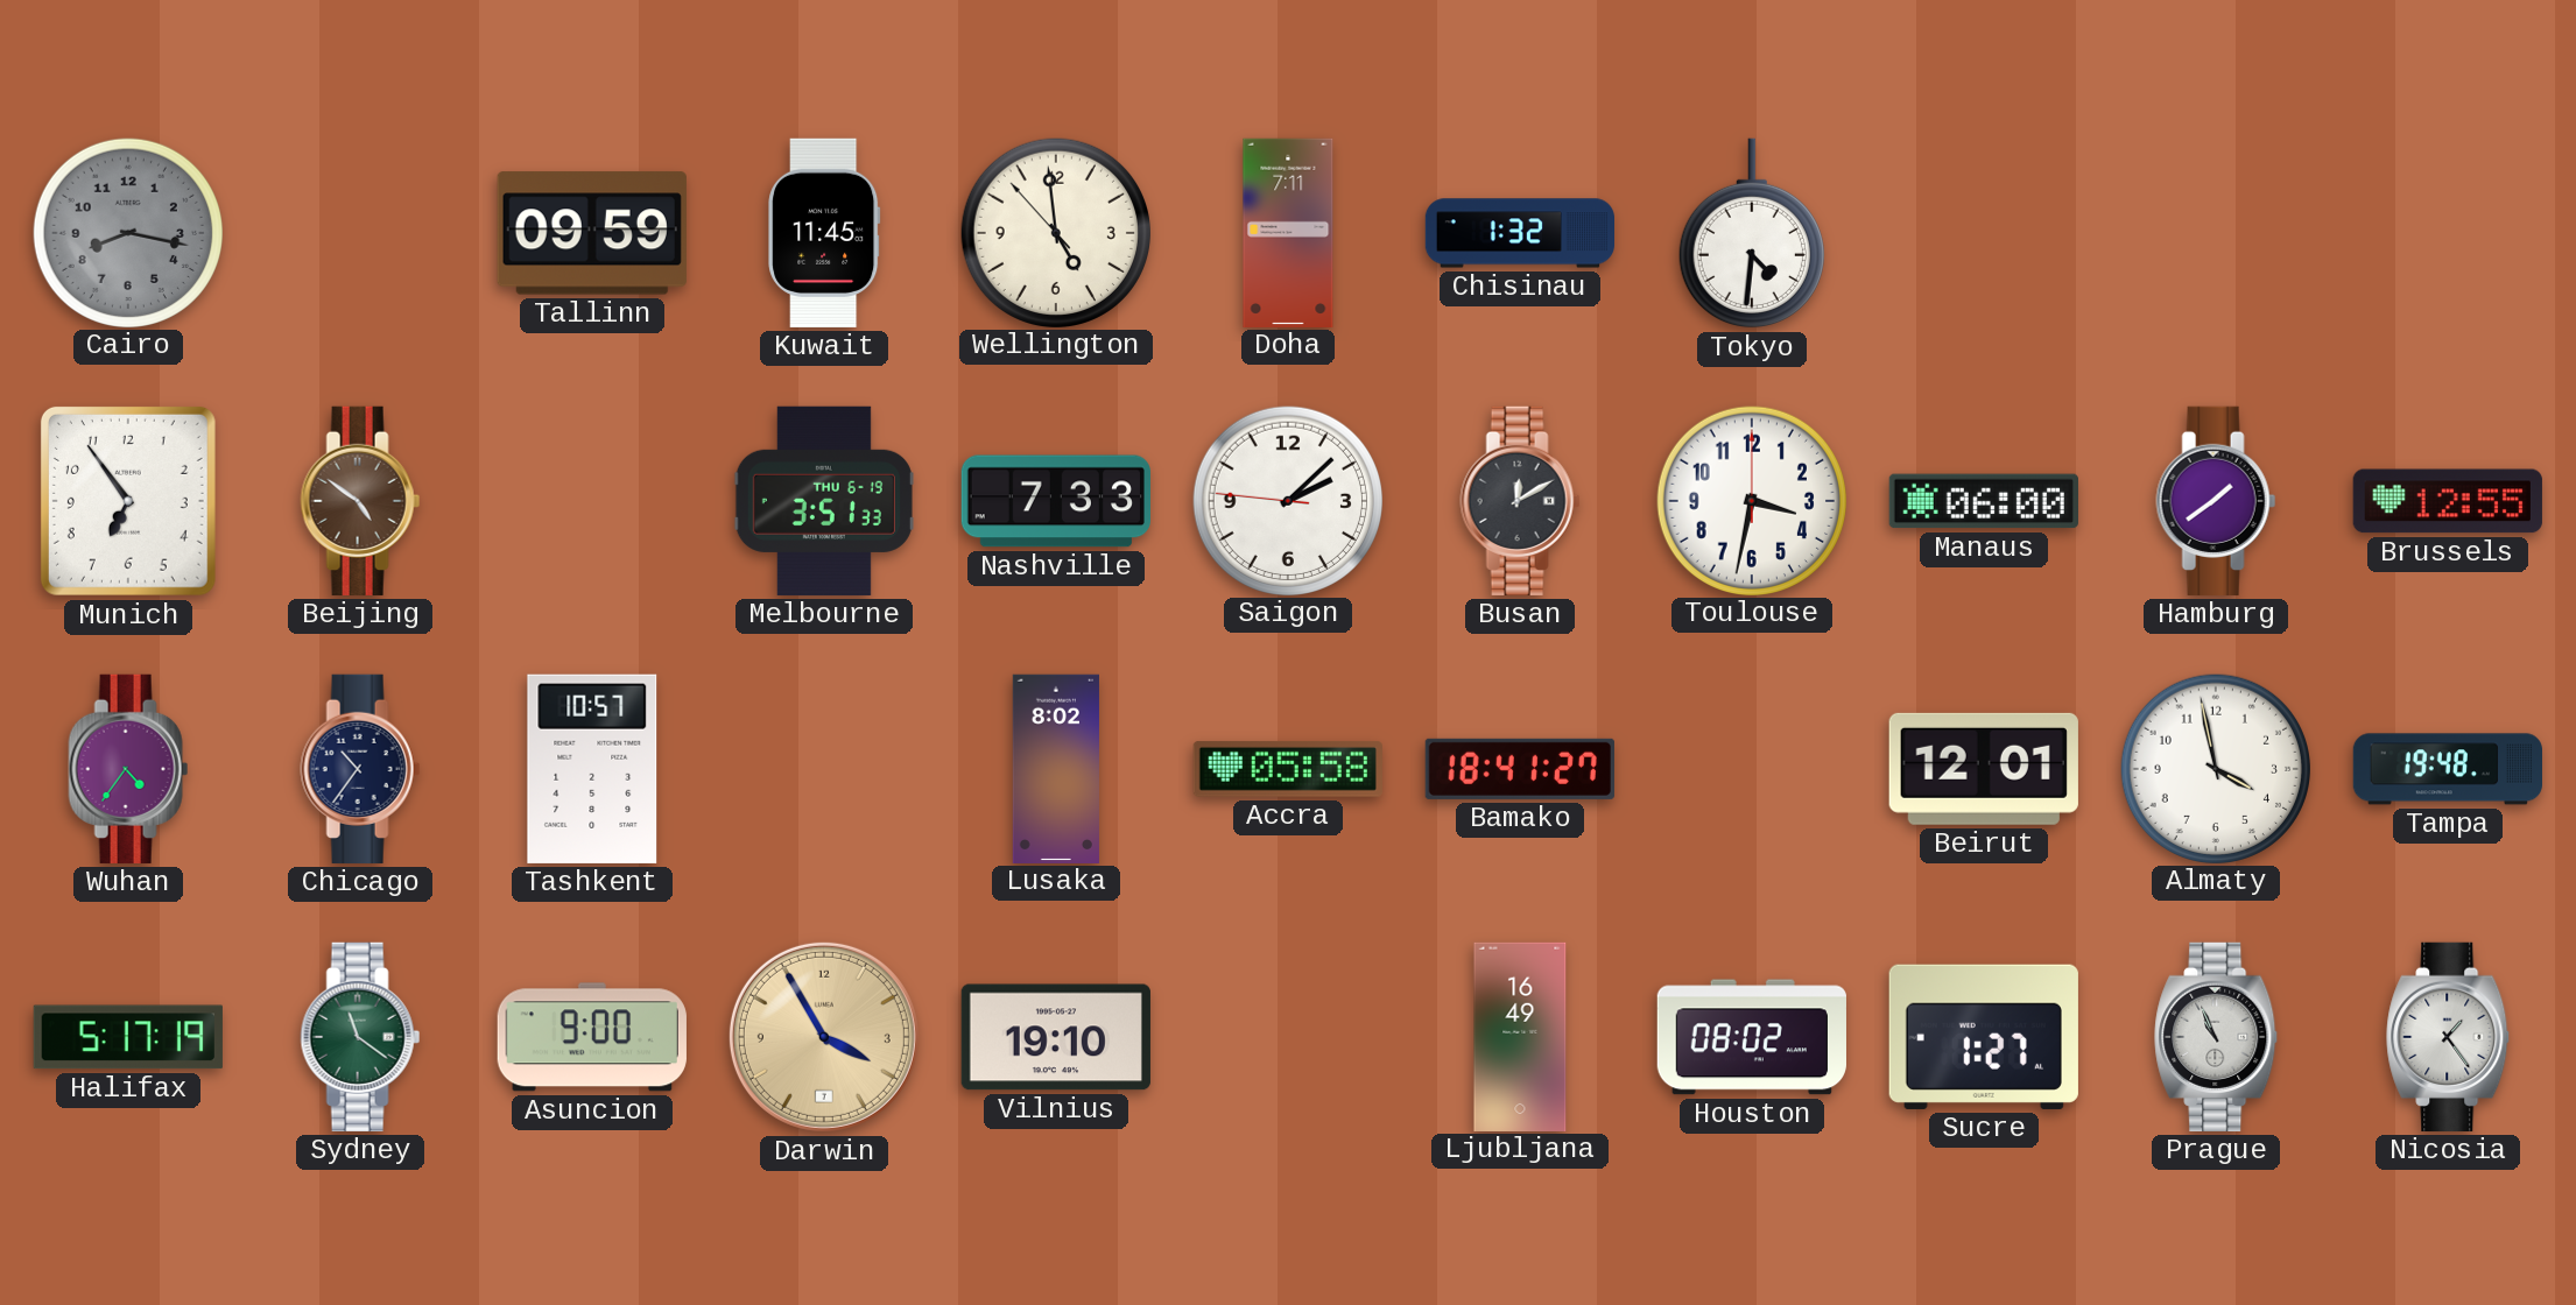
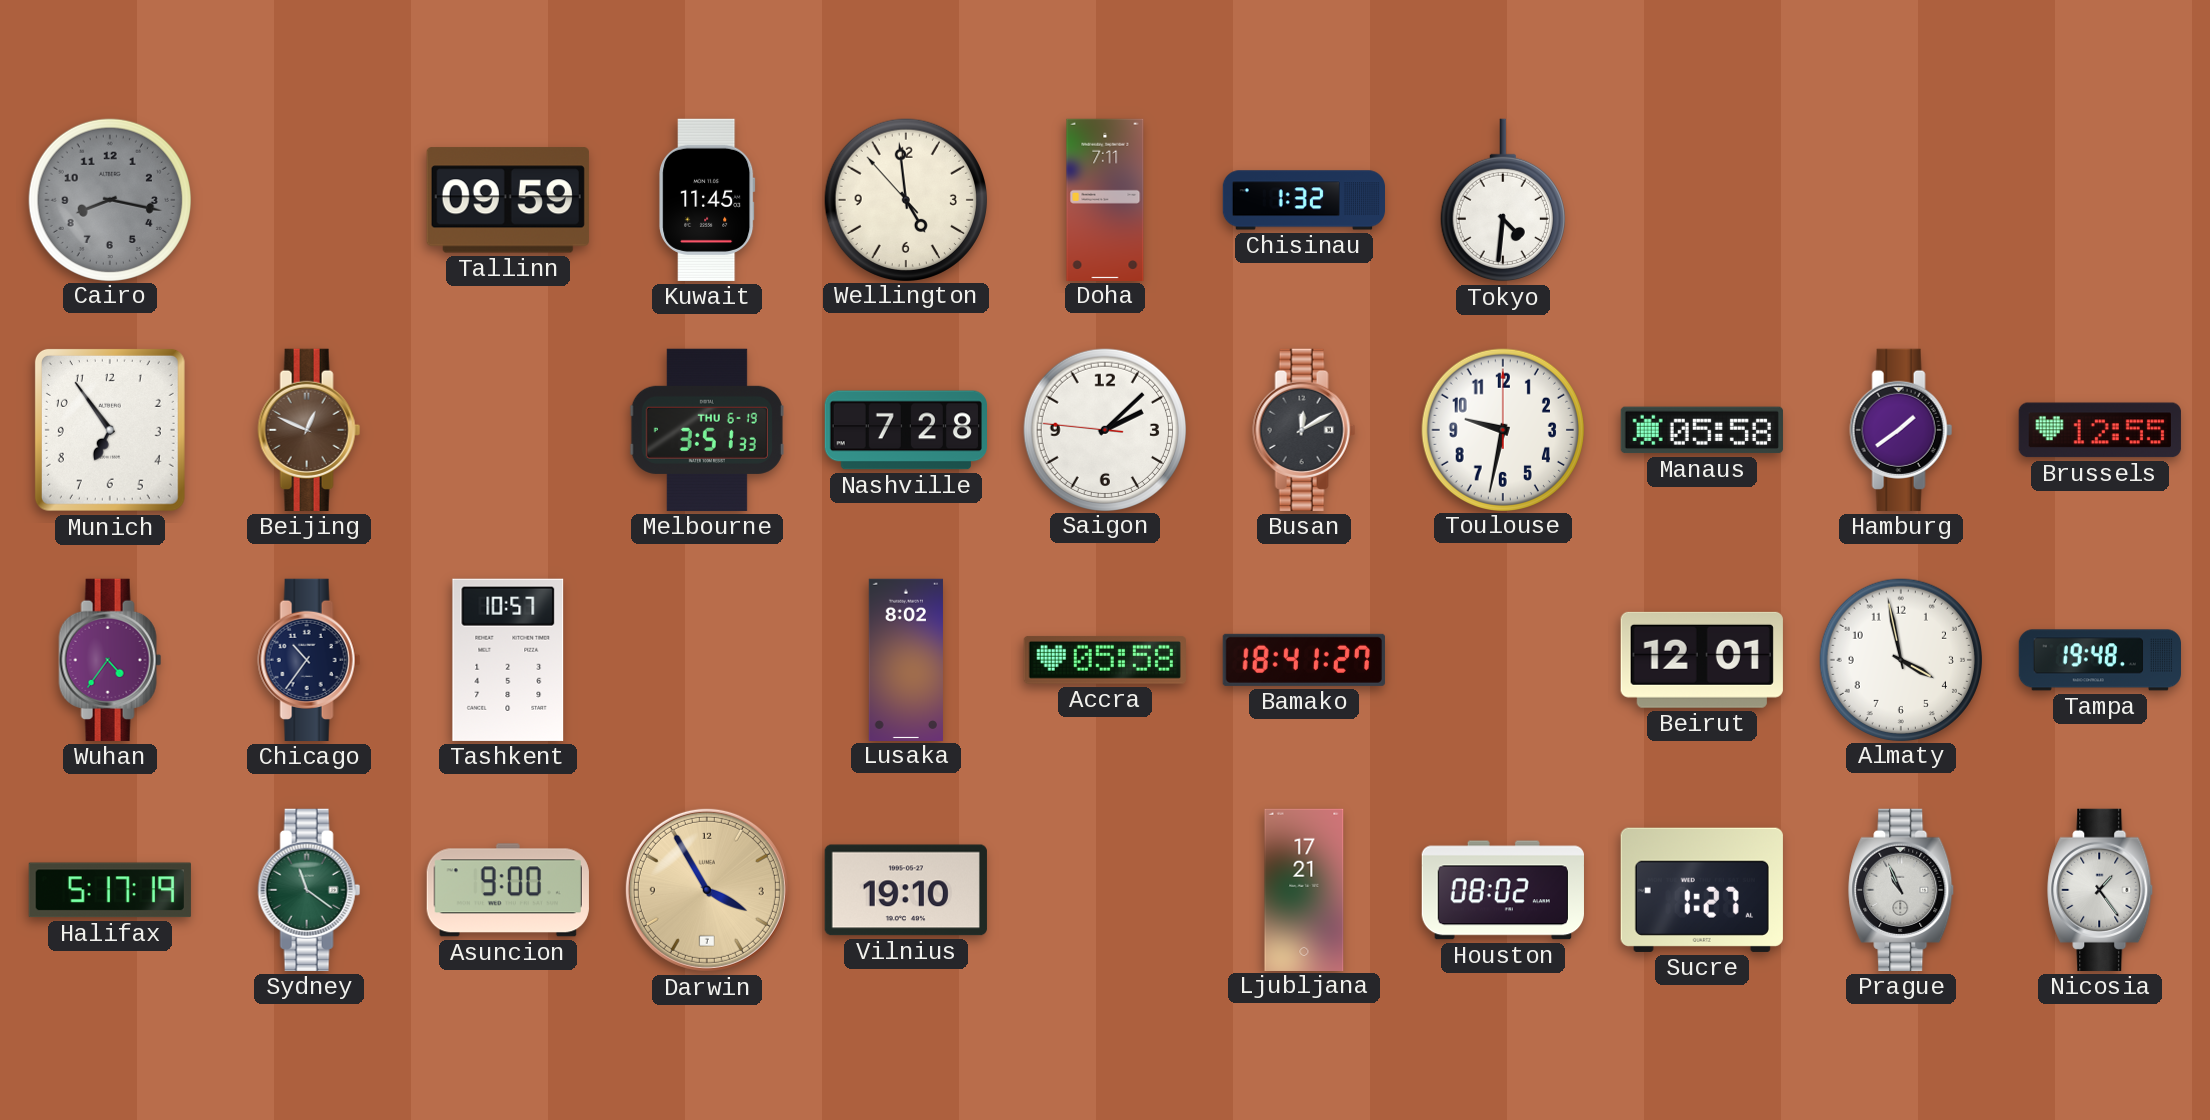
Beijing: 4:51 -> 12:49
Nashville: 7:33 -> 7:28
Toulouse: 3:32 -> 9:32
Manaus: 06:00 -> 05:58
Ljubljana: 16:49 -> 17:21
